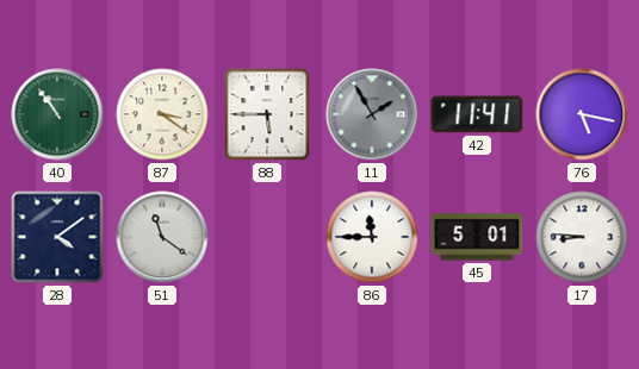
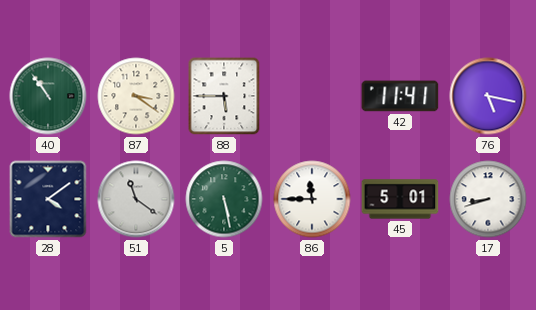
11: 1:55 -> none
5: none -> 5:28
17: 8:46 -> 8:42
